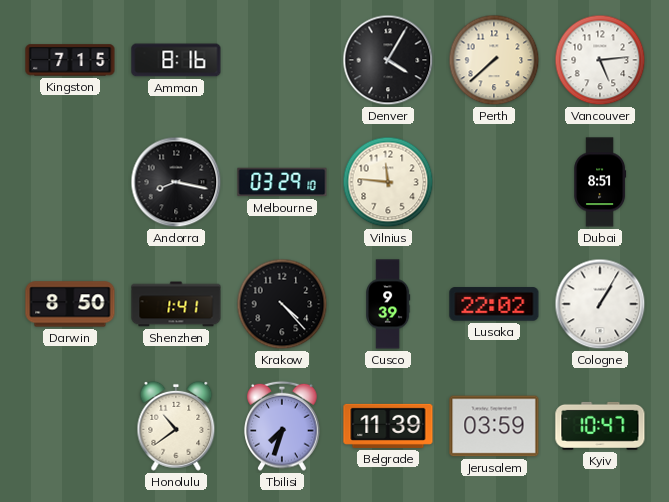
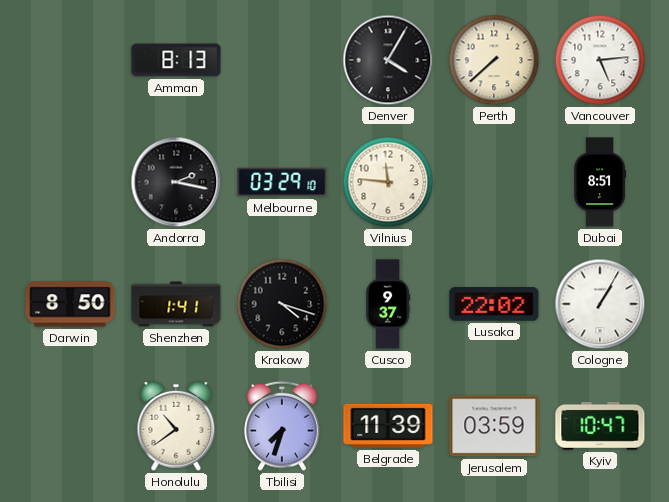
Kingston: 7:15 -> none
Amman: 8:16 -> 8:13
Andorra: 8:17 -> 2:17
Krakow: 4:23 -> 4:18
Cusco: 9:39 -> 9:37
